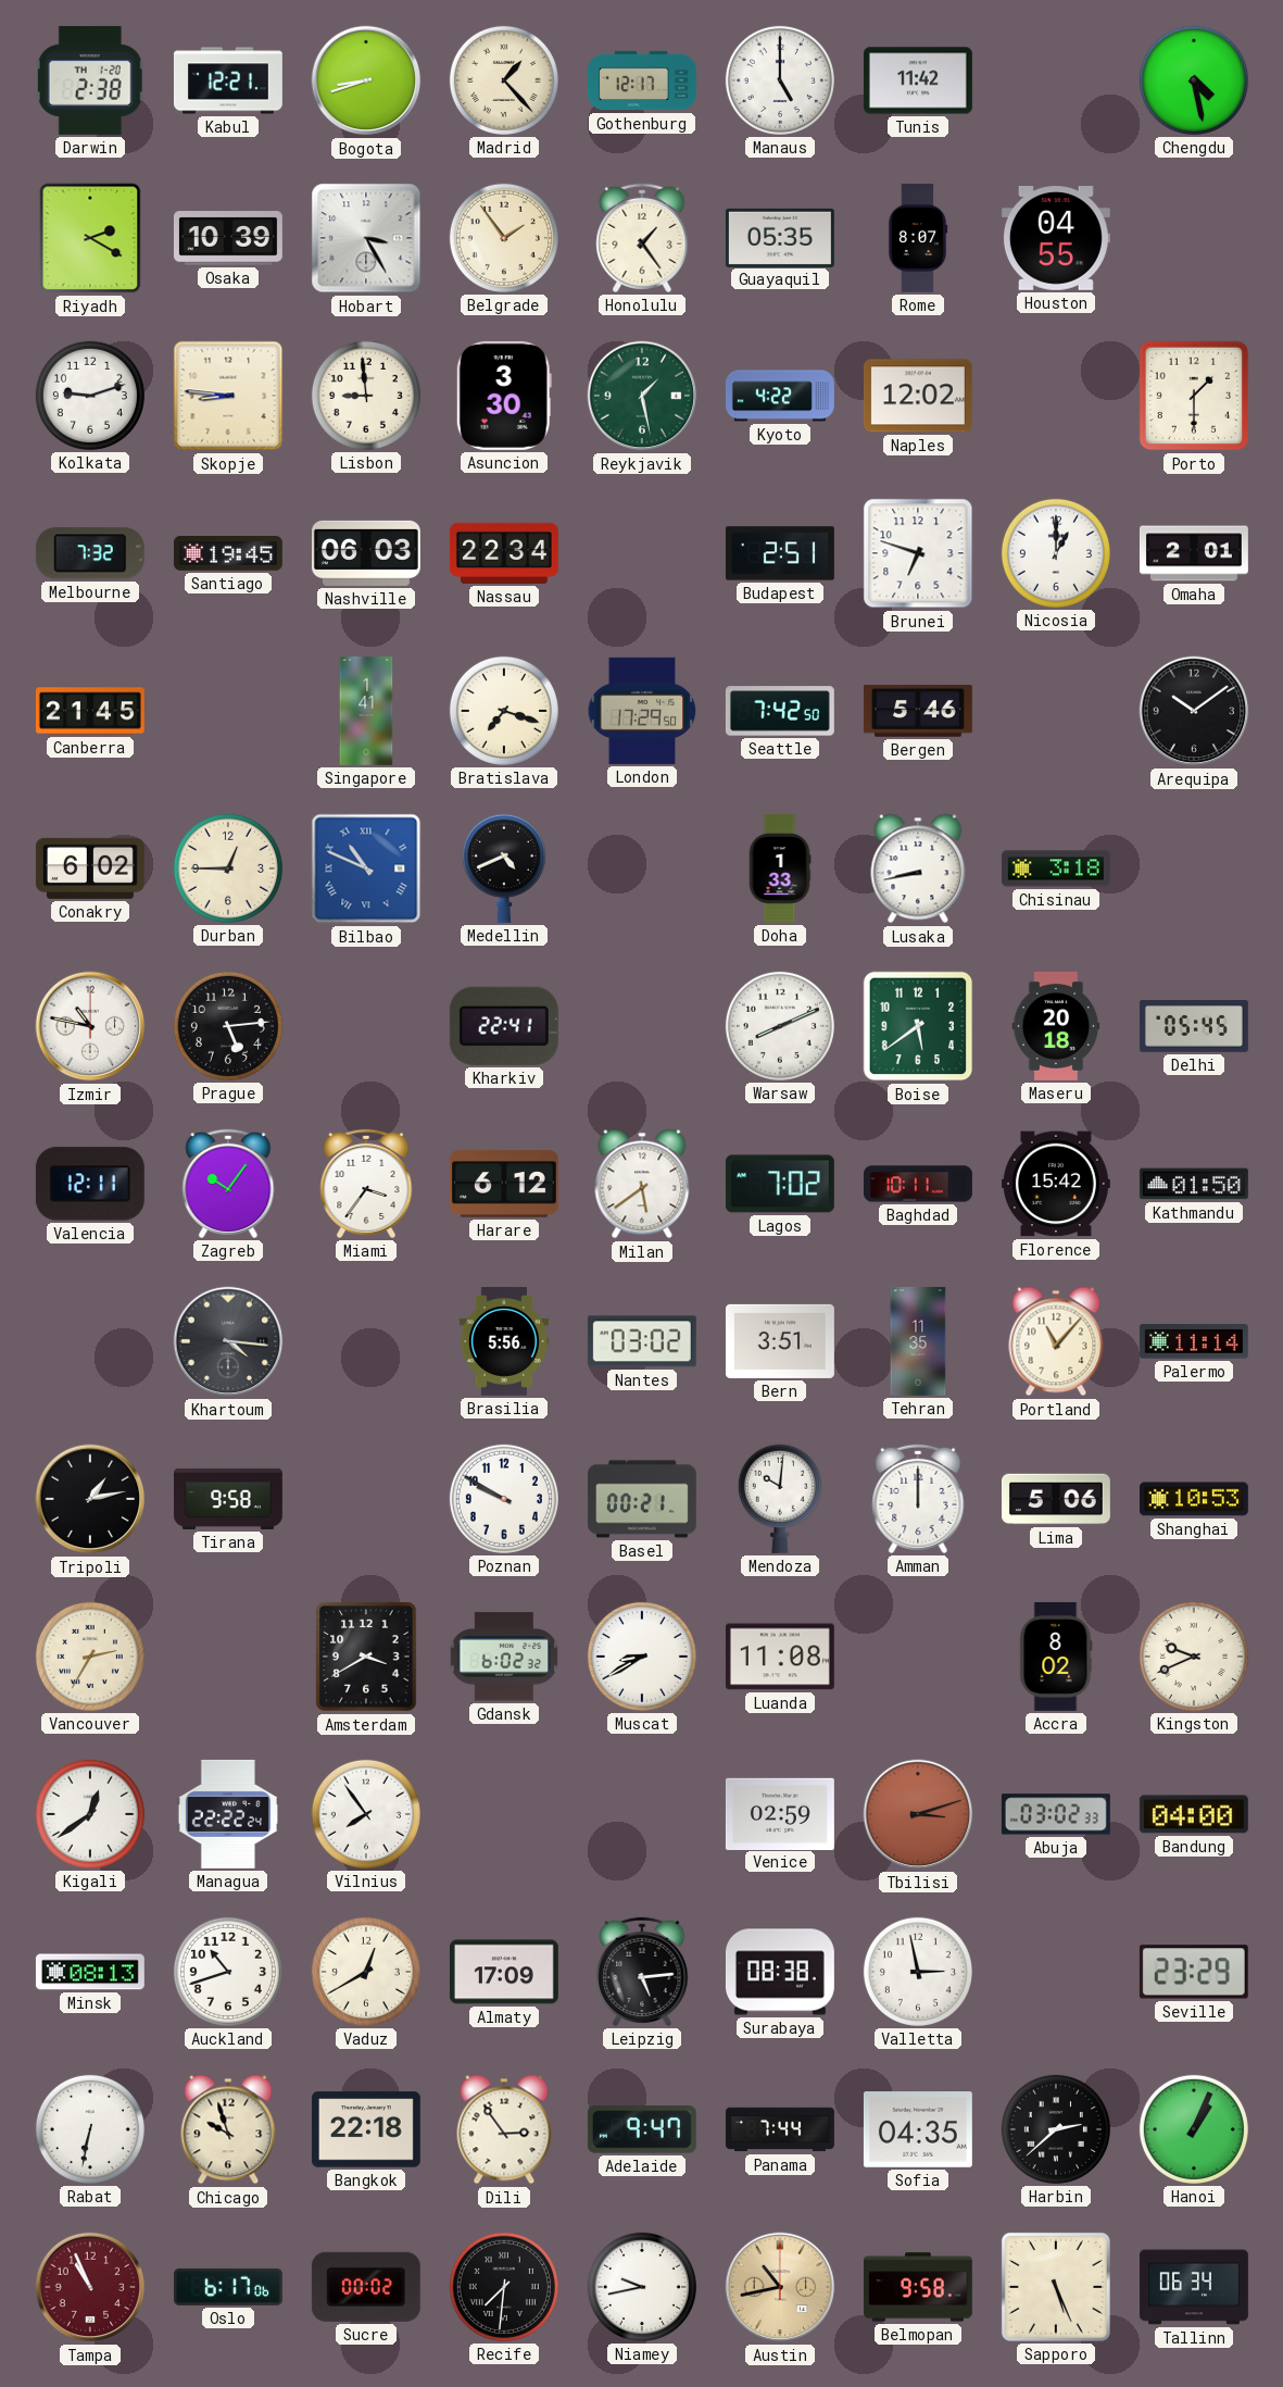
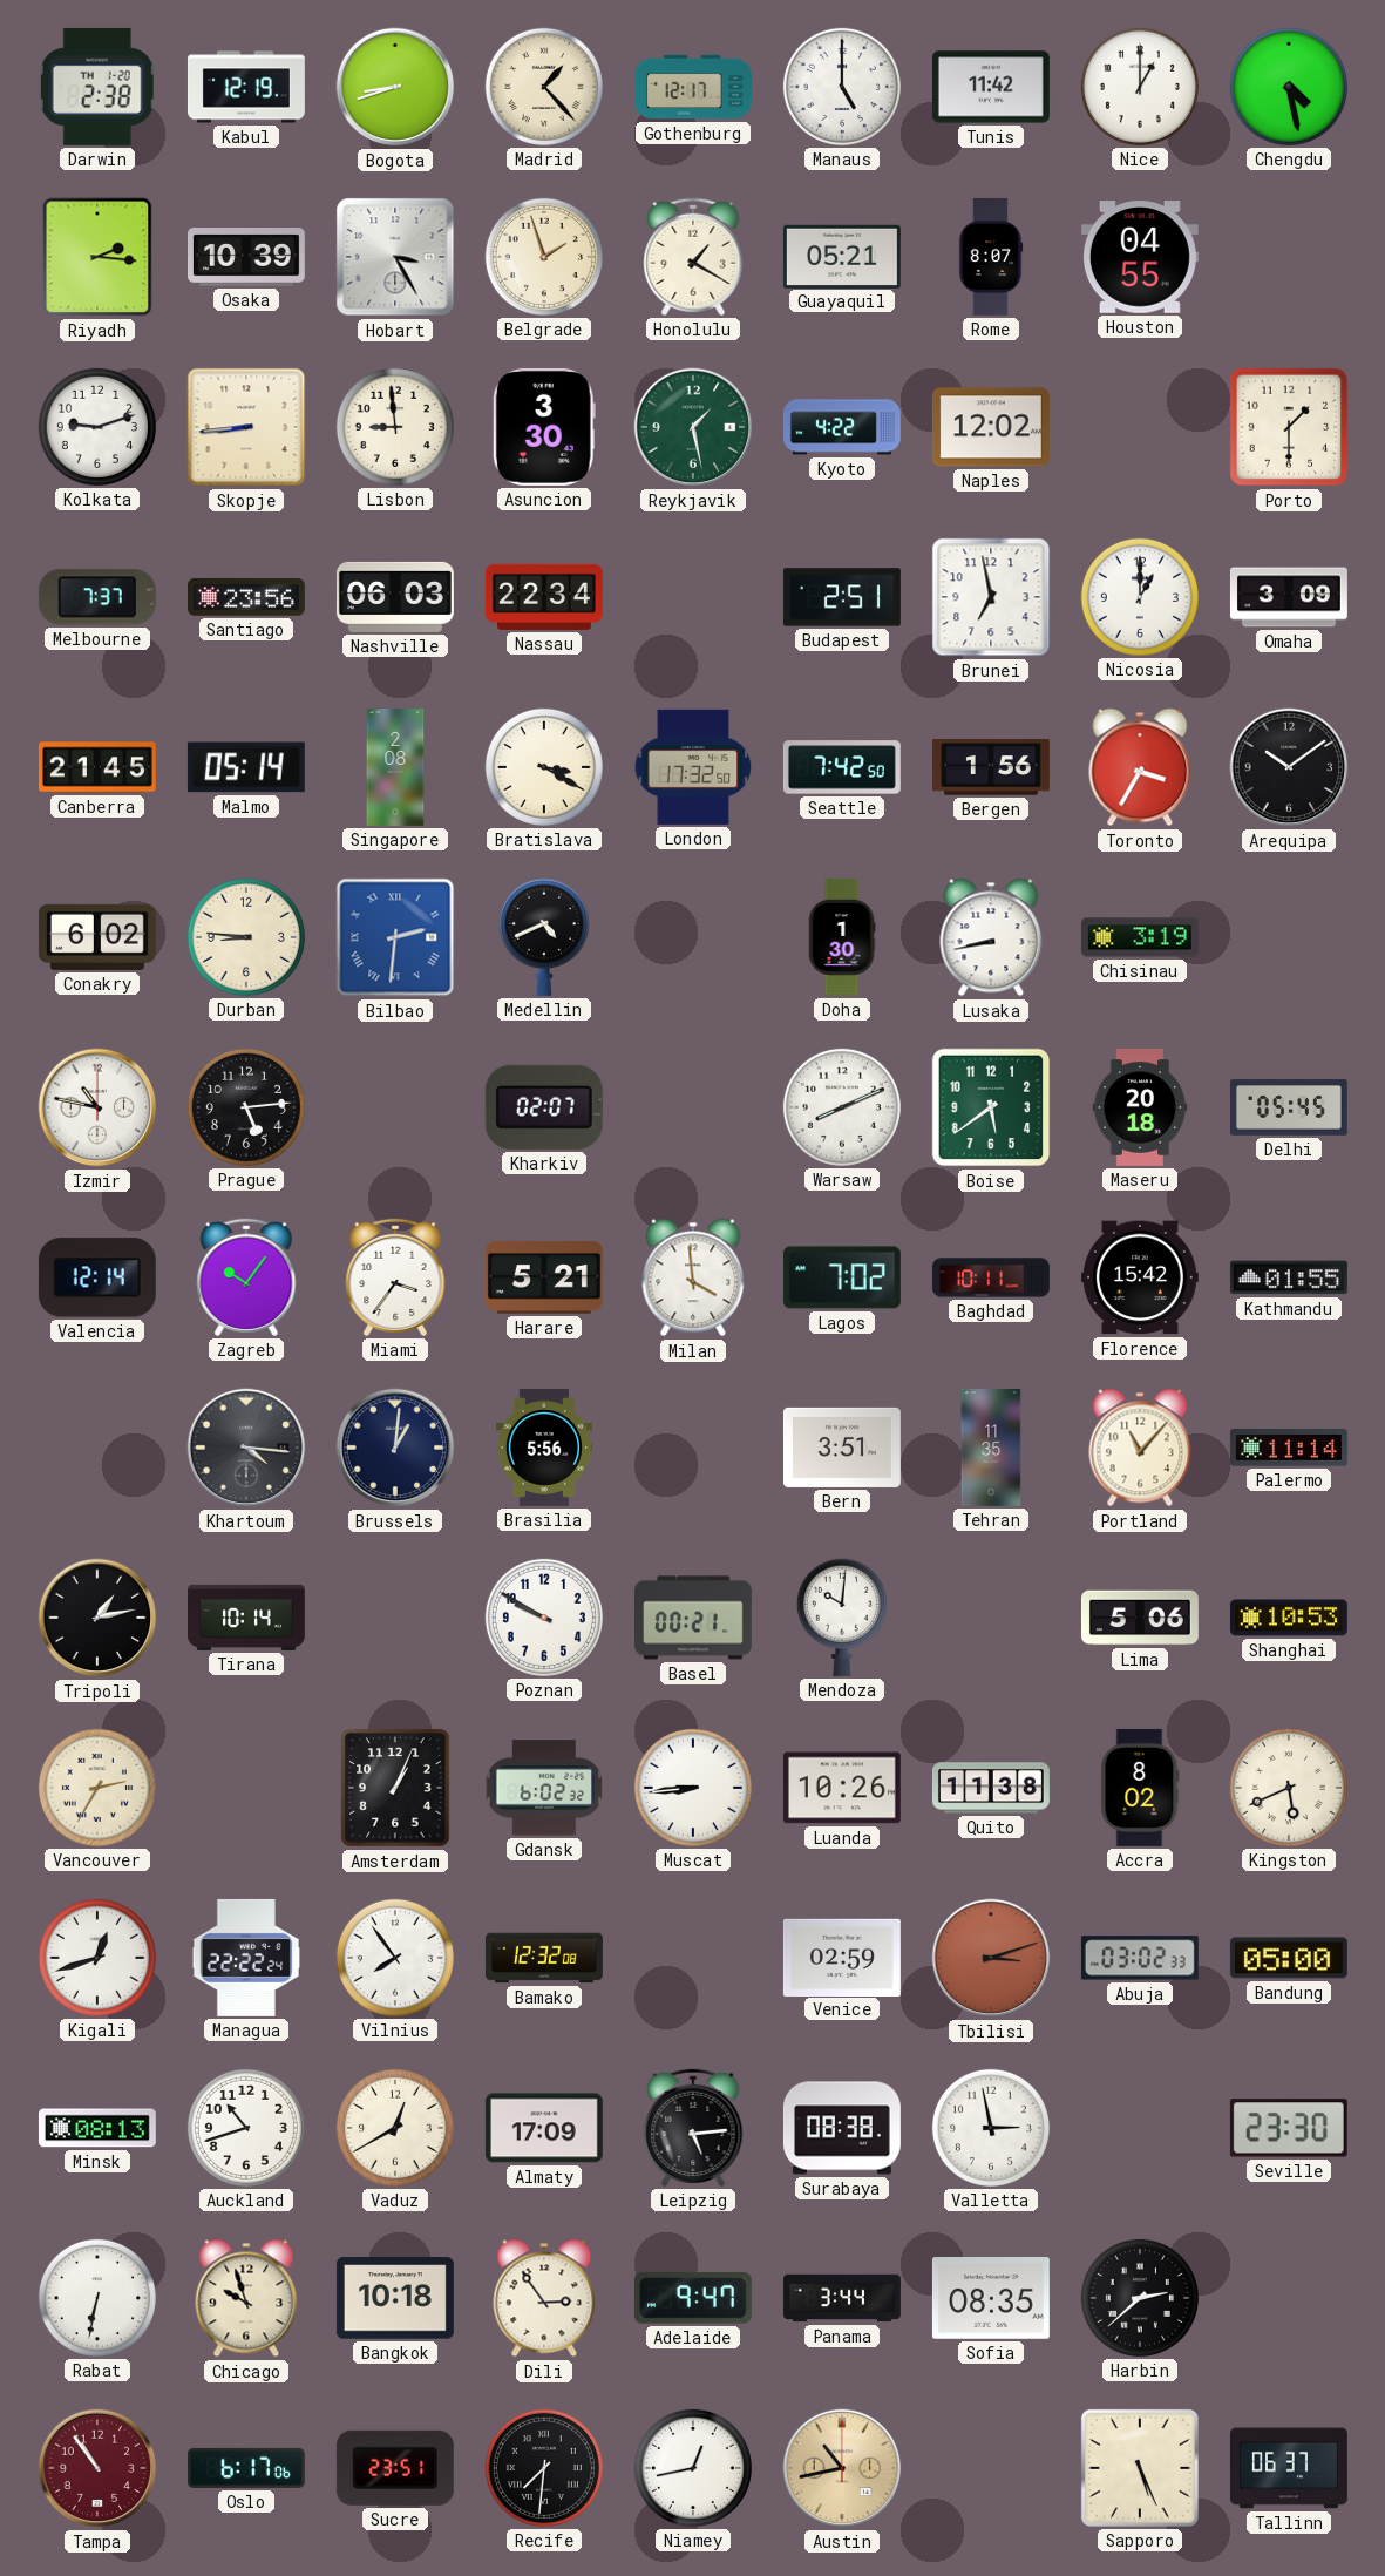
Kabul: 12:21 -> 12:19
Nice: none -> 1:00
Riyadh: 2:20 -> 2:16
Belgrade: 1:54 -> 1:57
Honolulu: 1:24 -> 1:20
Guayaquil: 05:35 -> 05:21
Skopje: 8:46 -> 8:44
Melbourne: 7:32 -> 7:37
Santiago: 19:45 -> 23:56
Brunei: 6:48 -> 6:58
Omaha: 2:01 -> 3:09
Malmo: none -> 05:14
Singapore: 1:41 -> 2:08
Bratislava: 7:18 -> 3:20
London: 17:29 -> 17:32
Bergen: 5:46 -> 1:56
Toronto: none -> 3:35
Durban: 12:45 -> 8:46
Bilbao: 10:49 -> 2:31
Doha: 1:33 -> 1:30
Chisinau: 3:18 -> 3:19
Kharkiv: 22:41 -> 02:07
Valencia: 12:11 -> 12:14
Harare: 6:12 -> 5:21
Milan: 5:39 -> 3:59
Kathmandu: 01:50 -> 01:55
Brussels: none -> 1:01
Nantes: 03:02 -> none
Tirana: 9:58 -> 10:14
Amman: 12:00 -> none
Amsterdam: 3:40 -> 1:04
Muscat: 8:40 -> 8:44
Luanda: 11:08 -> 10:26
Quito: none -> 11:38
Kingston: 9:41 -> 5:41
Kigali: 12:39 -> 12:42
Bamako: none -> 12:32
Bandung: 04:00 -> 05:00
Seville: 23:29 -> 23:30
Bangkok: 22:18 -> 10:18
Panama: 7:44 -> 3:44
Sofia: 04:35 -> 08:35
Hanoi: 1:04 -> none
Tampa: 10:56 -> 10:54
Sucre: 00:02 -> 23:51
Niamey: 9:43 -> 12:43
Belmopan: 9:58 -> none
Tallinn: 06:34 -> 06:37
